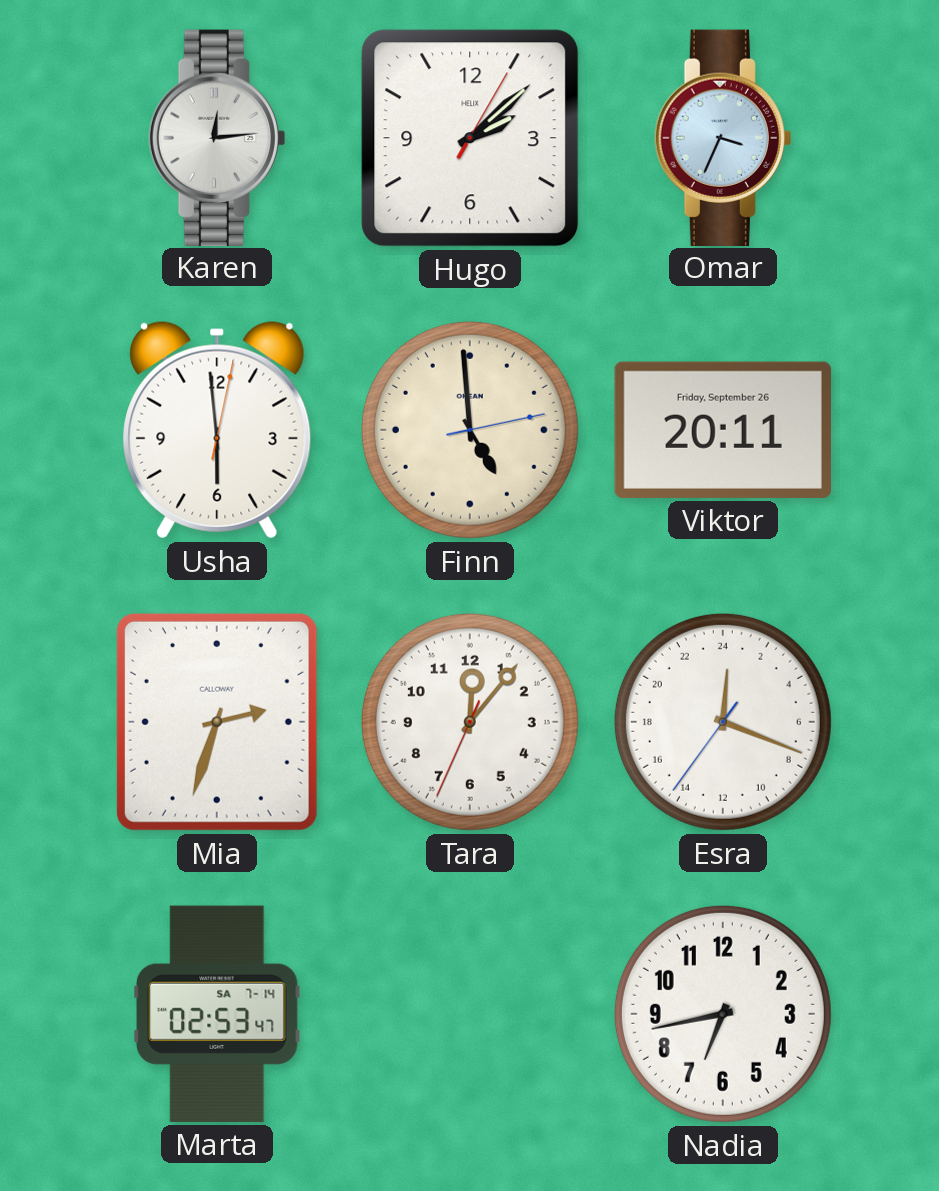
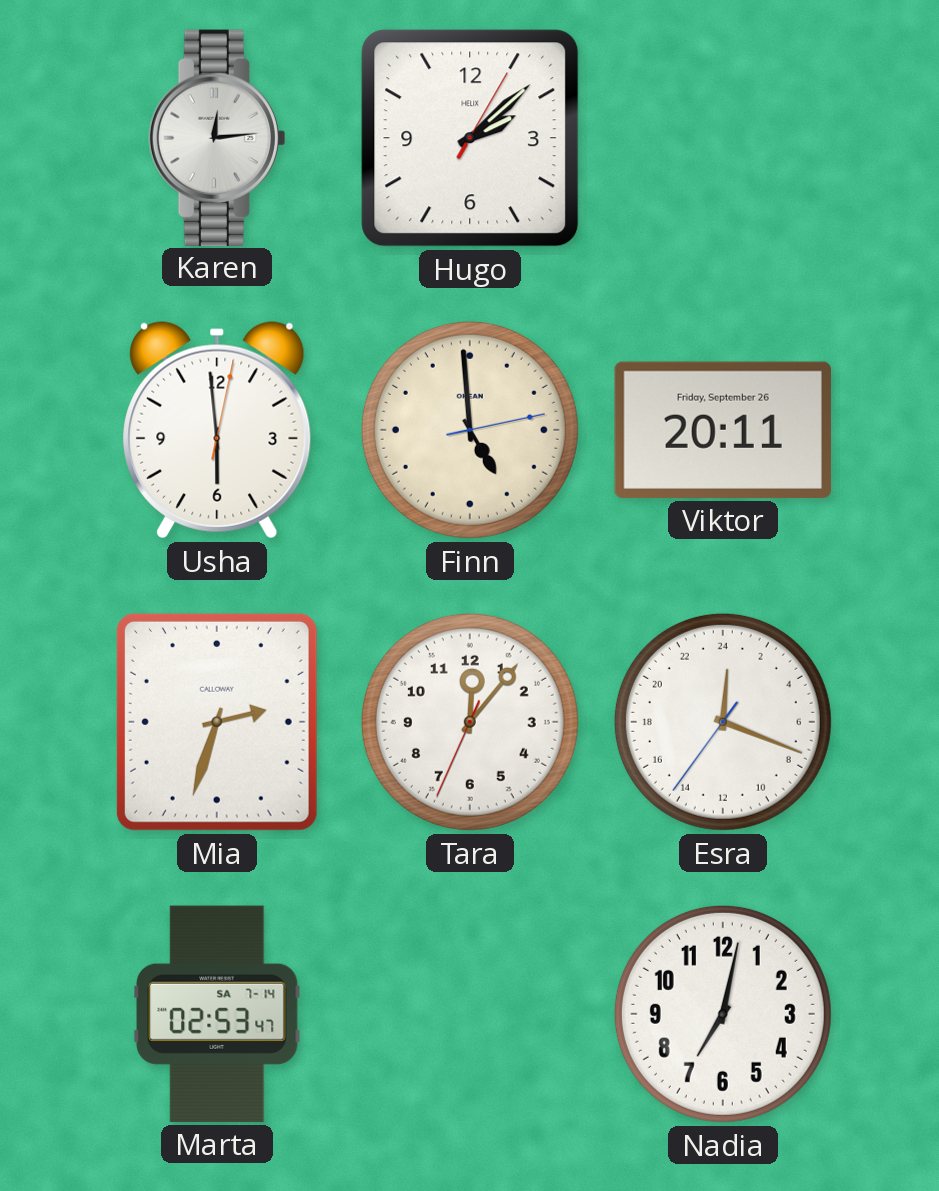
Omar: 3:34 -> none
Nadia: 6:43 -> 7:02
